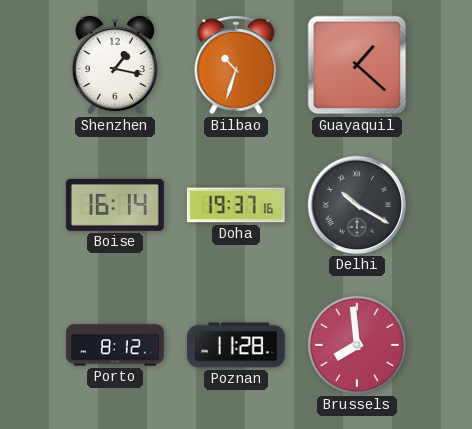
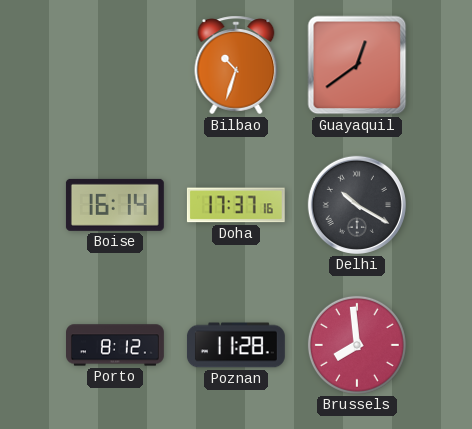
Shenzhen: 1:17 -> none
Guayaquil: 1:22 -> 12:39
Doha: 19:37 -> 17:37
